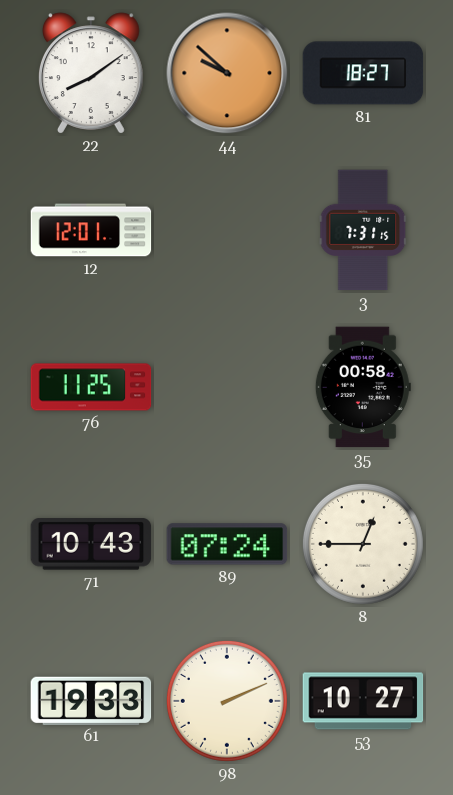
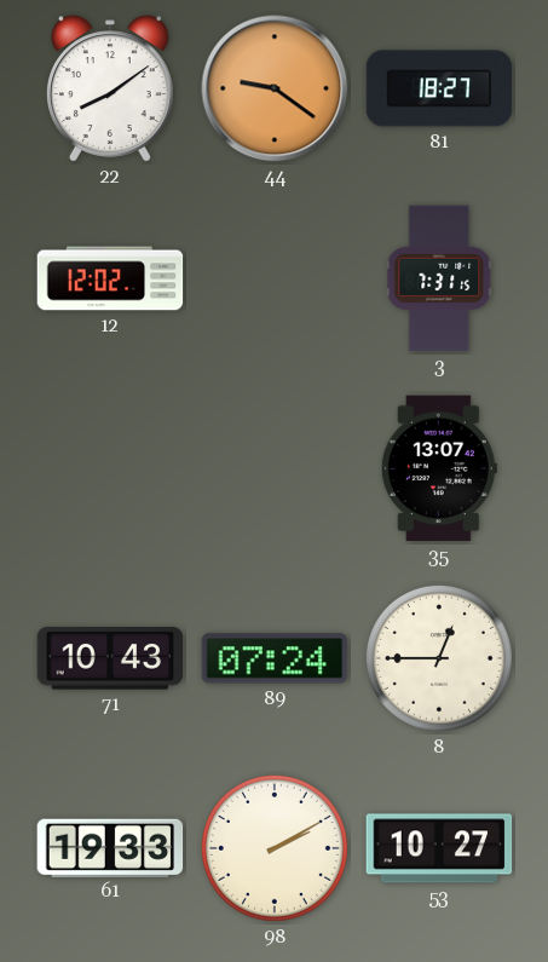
44: 9:52 -> 9:21
12: 12:01 -> 12:02
76: 11:25 -> none
35: 00:58 -> 13:07
98: 2:11 -> 2:10
